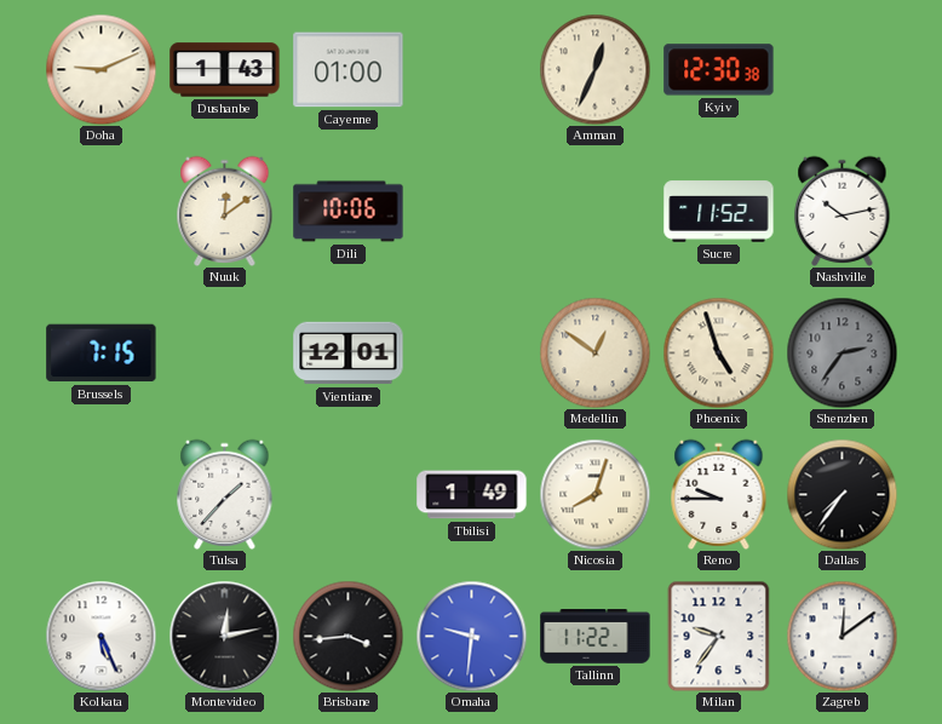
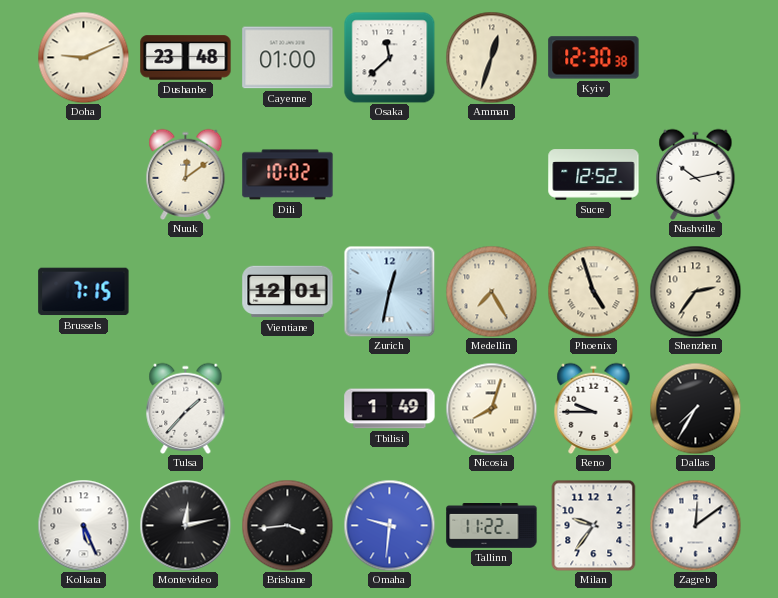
Dushanbe: 1:43 -> 23:48
Osaka: none -> 11:38
Amman: 12:34 -> 12:33
Dili: 10:06 -> 10:02
Sucre: 11:52 -> 12:52
Zurich: none -> 12:32
Medellin: 12:51 -> 7:25
Shenzhen dial: grey -> cream
Dallas: 7:36 -> 7:35
